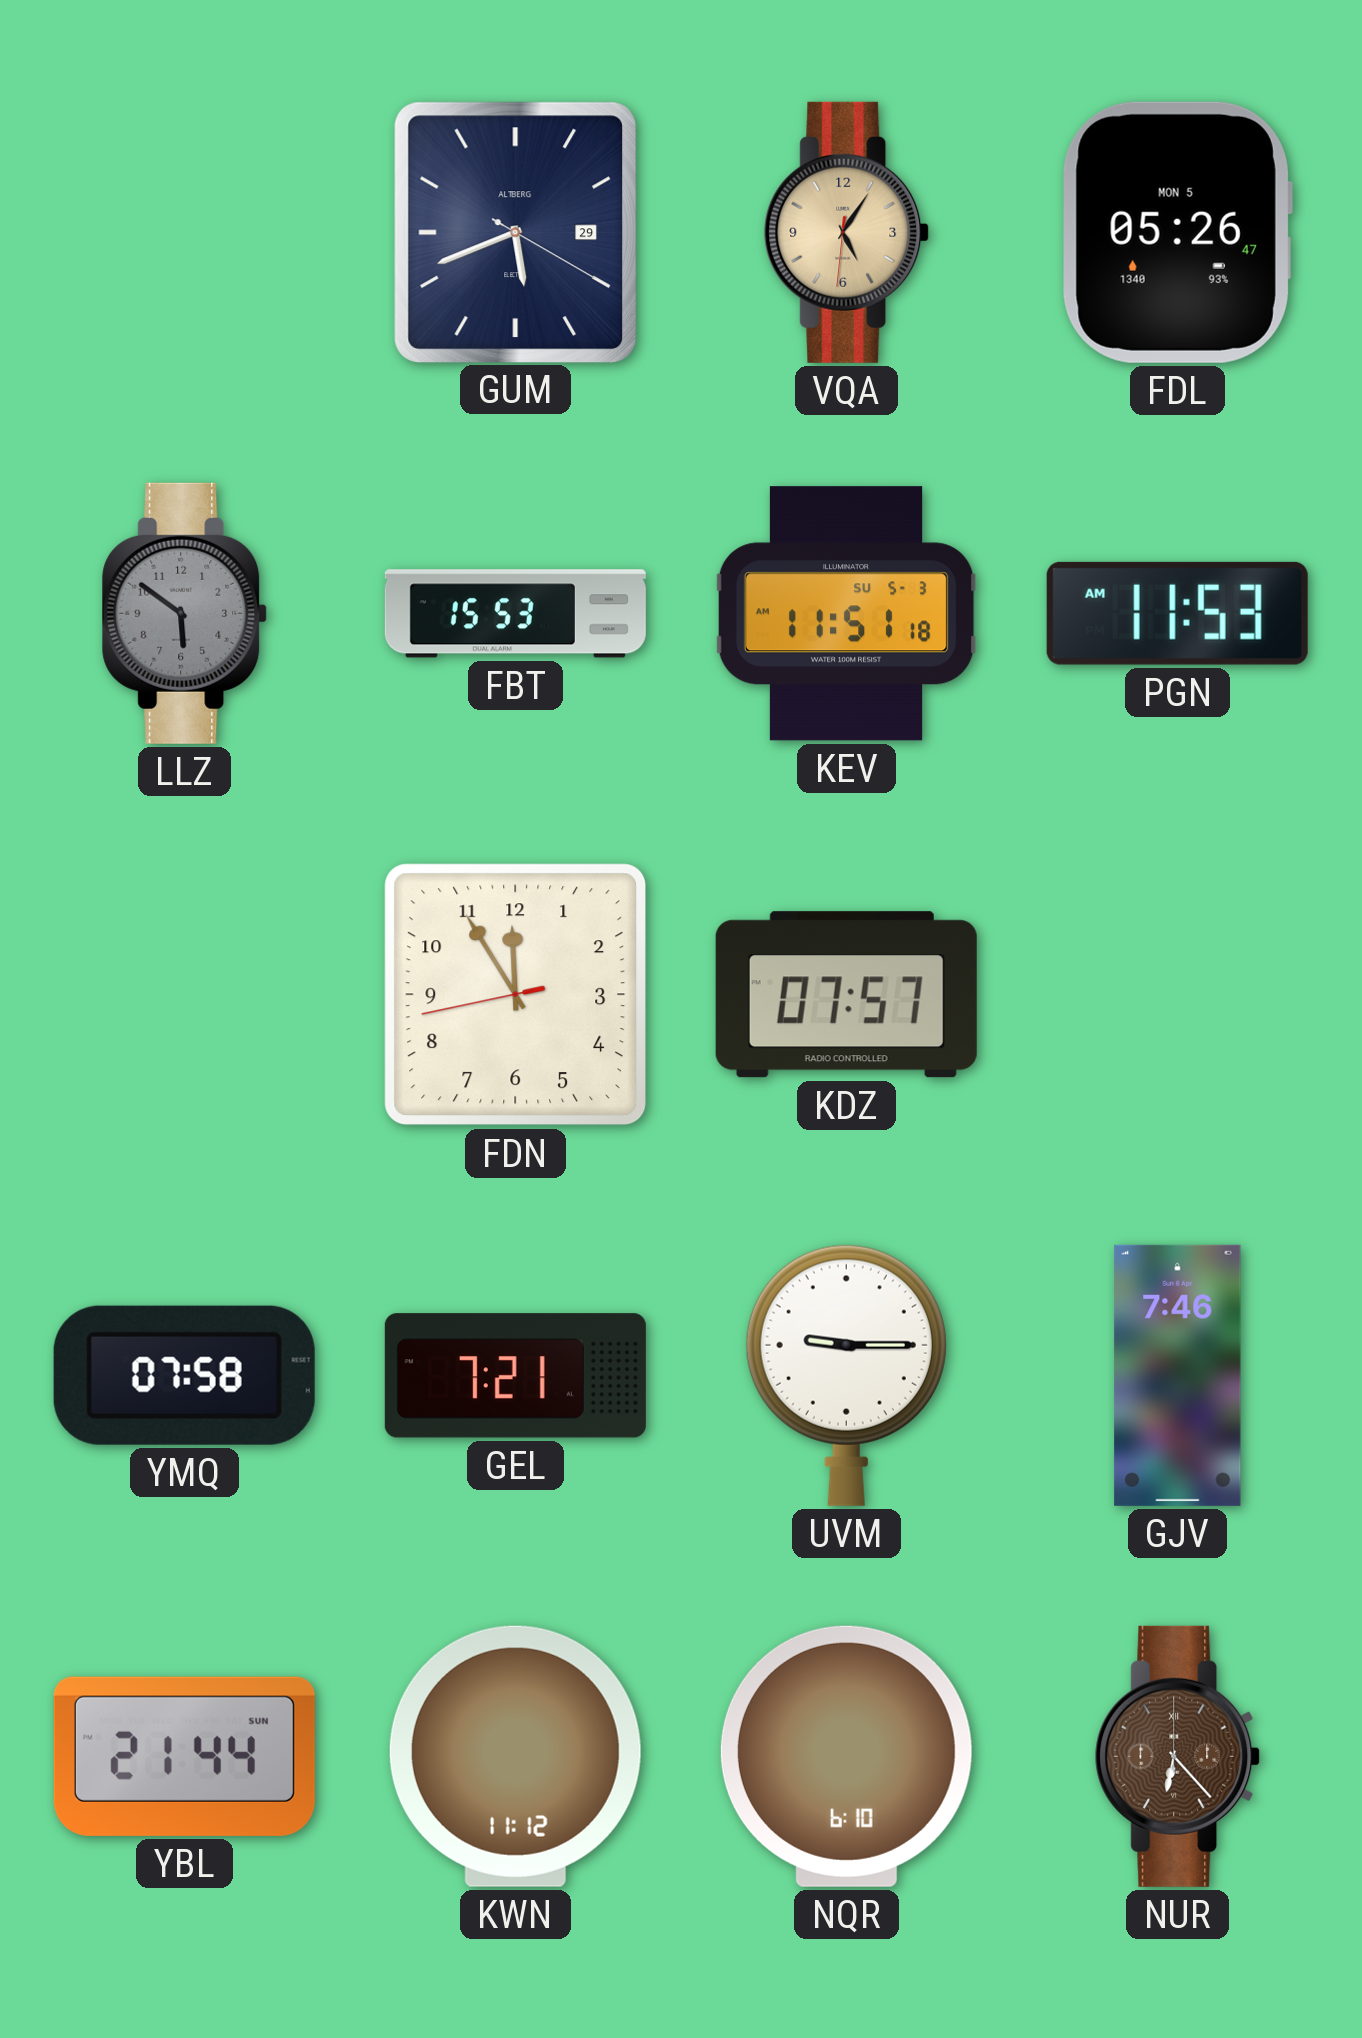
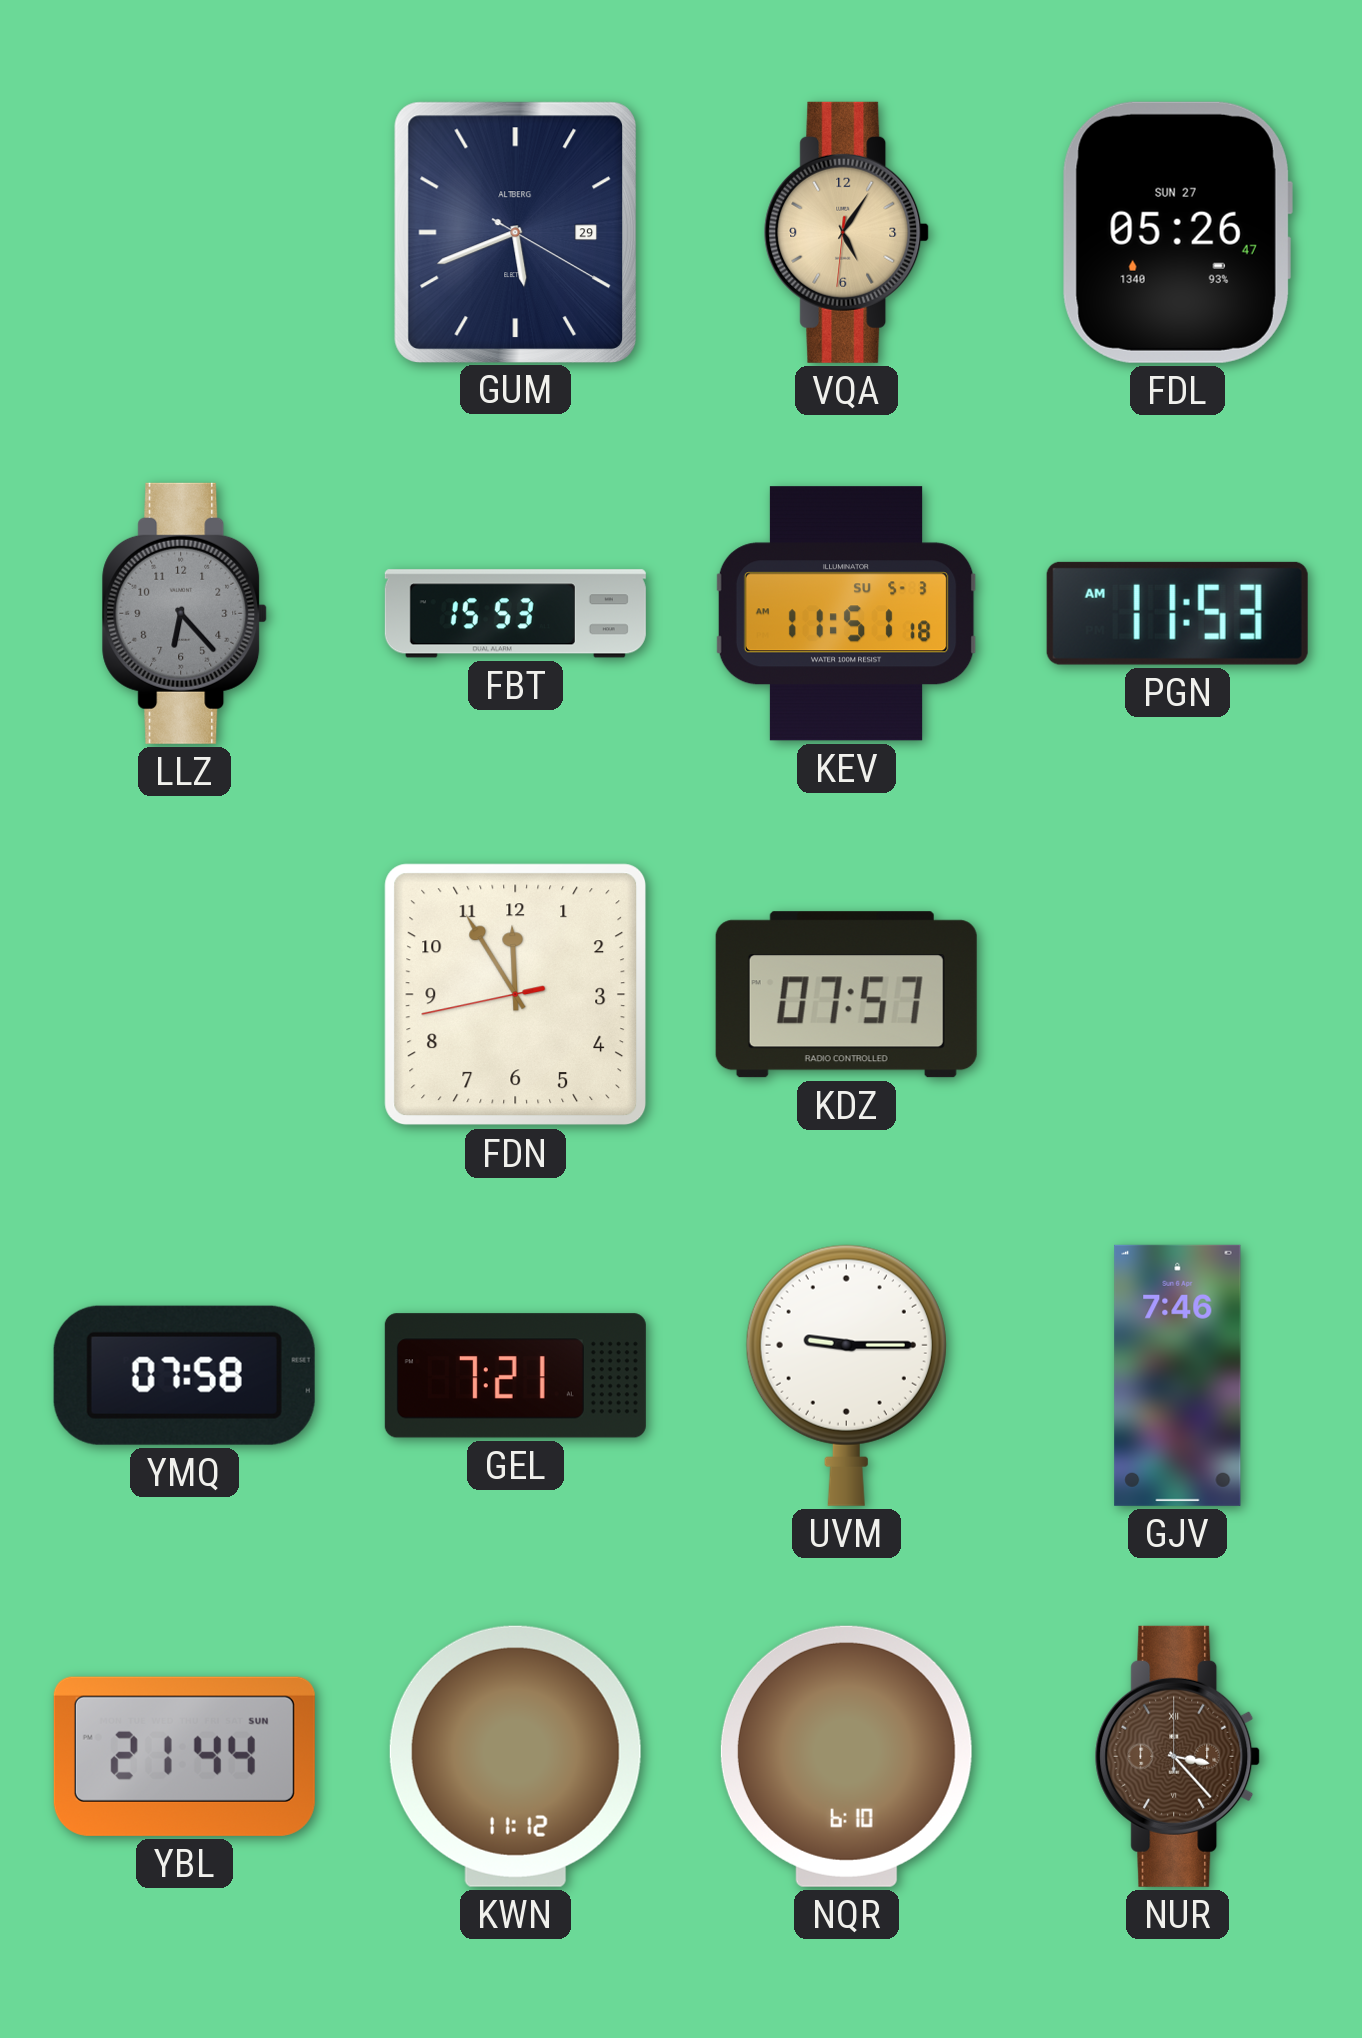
FDL date: MON 5 -> SUN 27
LLZ: 5:51 -> 6:23
NUR: 6:23 -> 3:23
